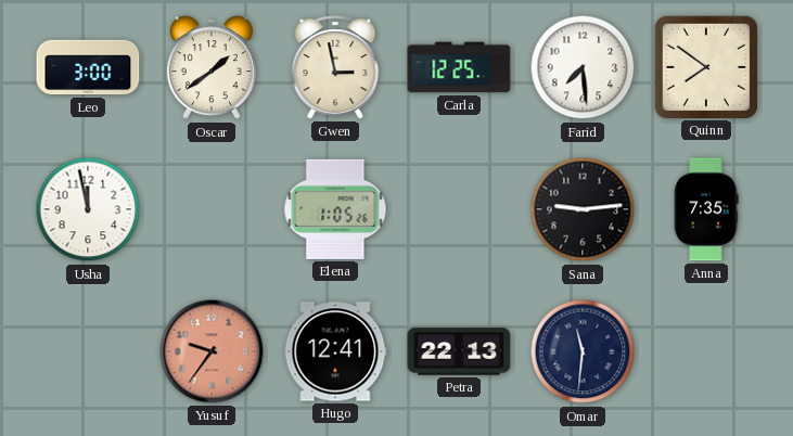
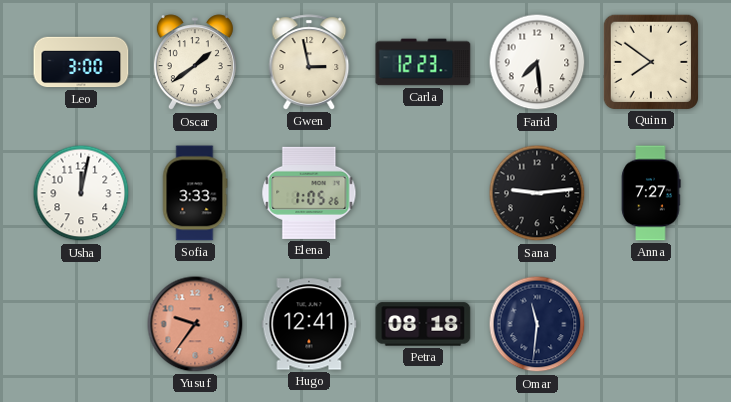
Carla: 12:25 -> 12:23
Usha: 11:58 -> 12:02
Sofia: none -> 3:33
Anna: 7:35 -> 7:27
Petra: 22:13 -> 08:18
